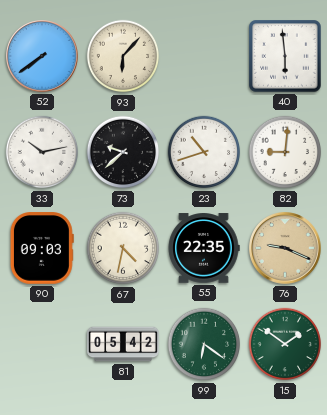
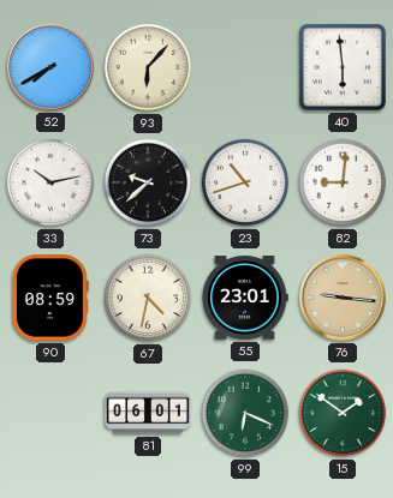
52: 7:39 -> 7:40
90: 09:03 -> 08:59
55: 22:35 -> 23:01
76: 9:19 -> 9:16
81: 05:42 -> 06:01
99: 6:21 -> 6:19
